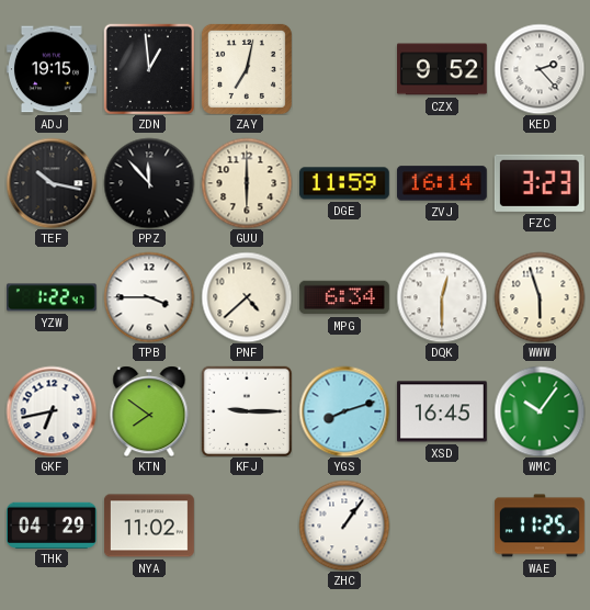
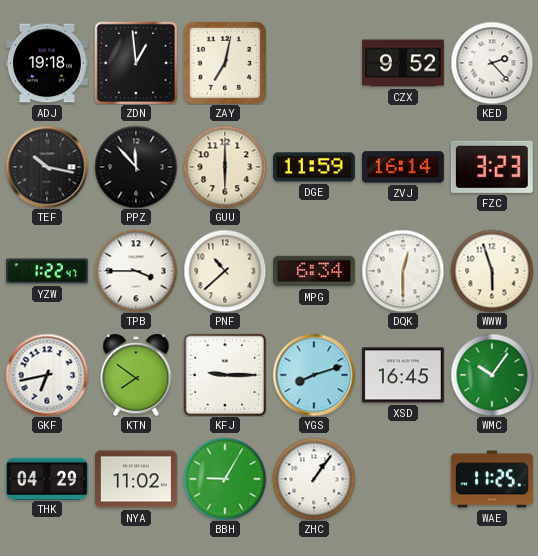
ADJ: 19:15 -> 19:18
PNF: 4:38 -> 10:38
BBH: none -> 9:05
